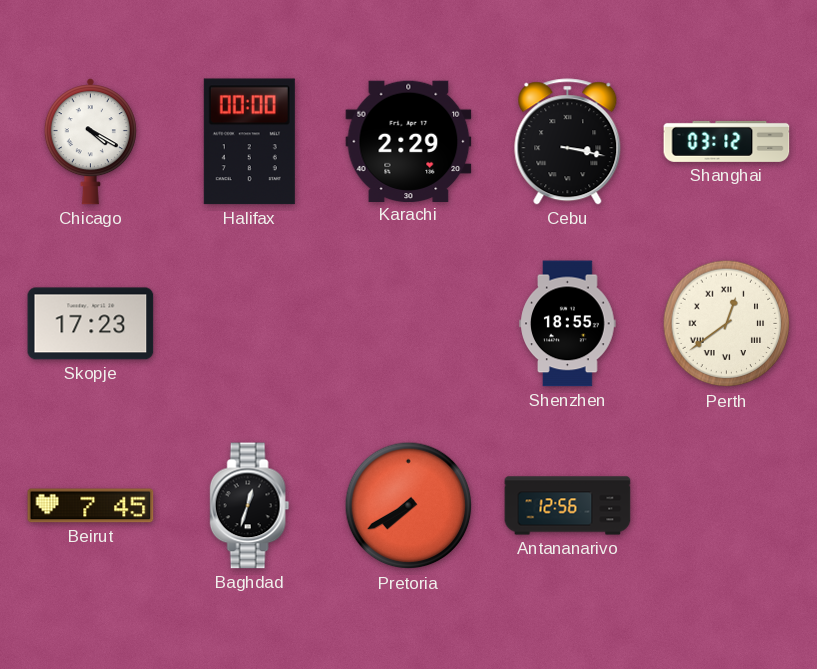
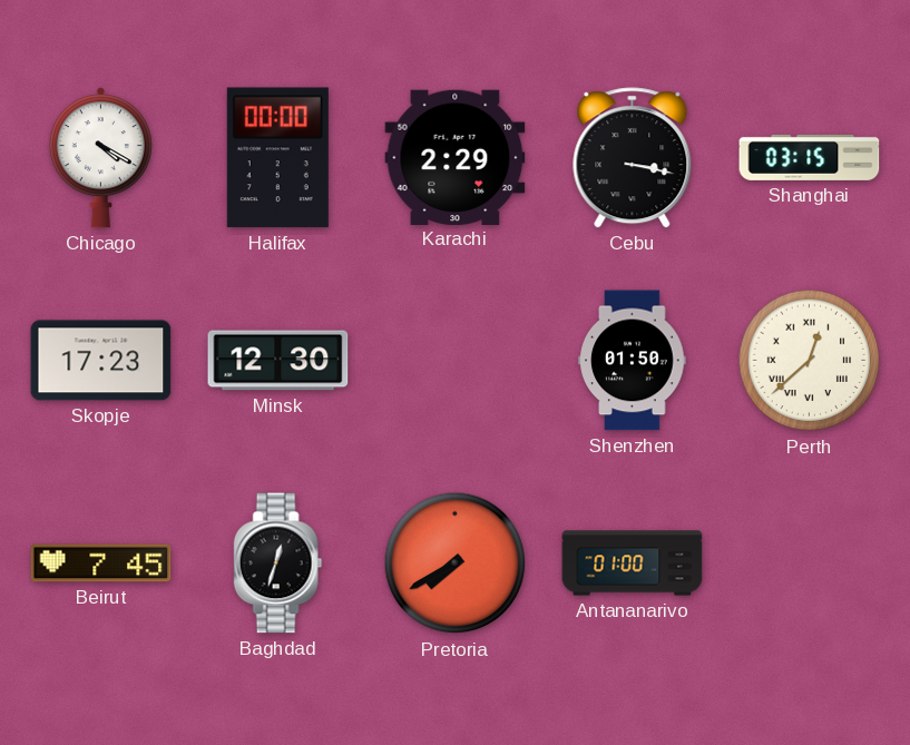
Shanghai: 03:12 -> 03:15
Minsk: none -> 12:30
Shenzhen: 18:55 -> 01:50
Perth: 12:39 -> 12:38
Antananarivo: 12:56 -> 01:00
